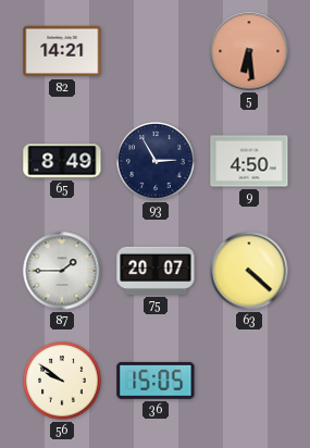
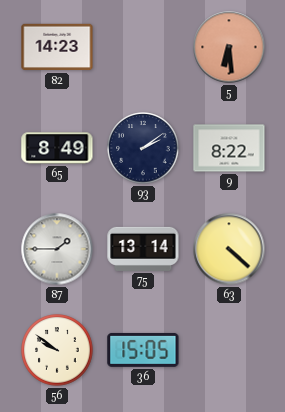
82: 14:21 -> 14:23
93: 2:55 -> 2:09
9: 4:50 -> 8:22
75: 20:07 -> 13:14
